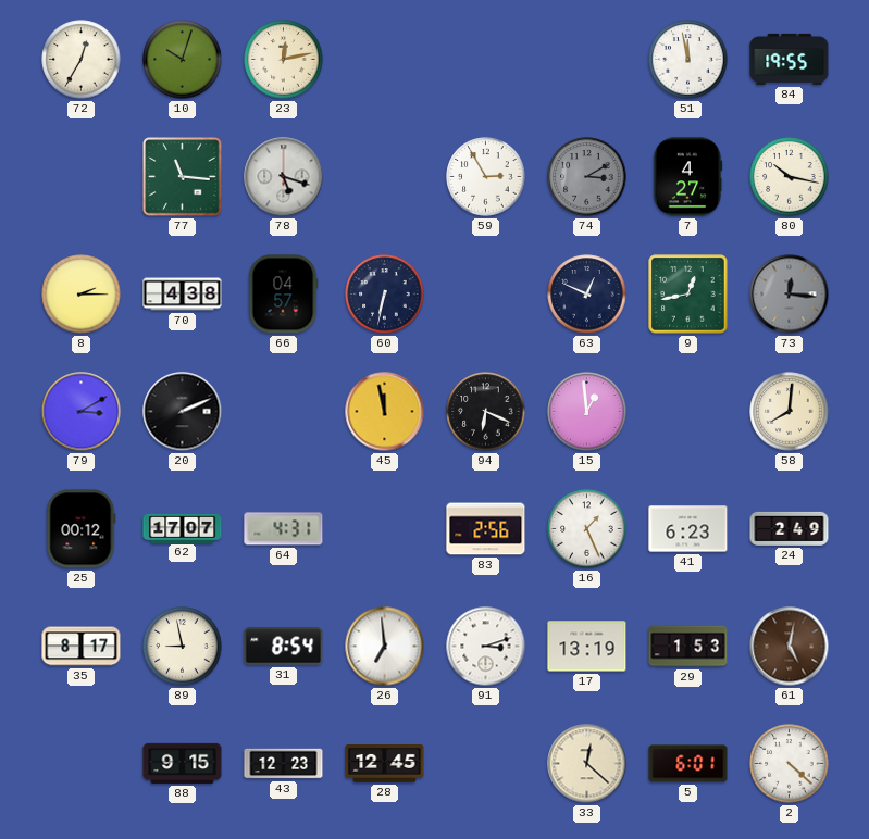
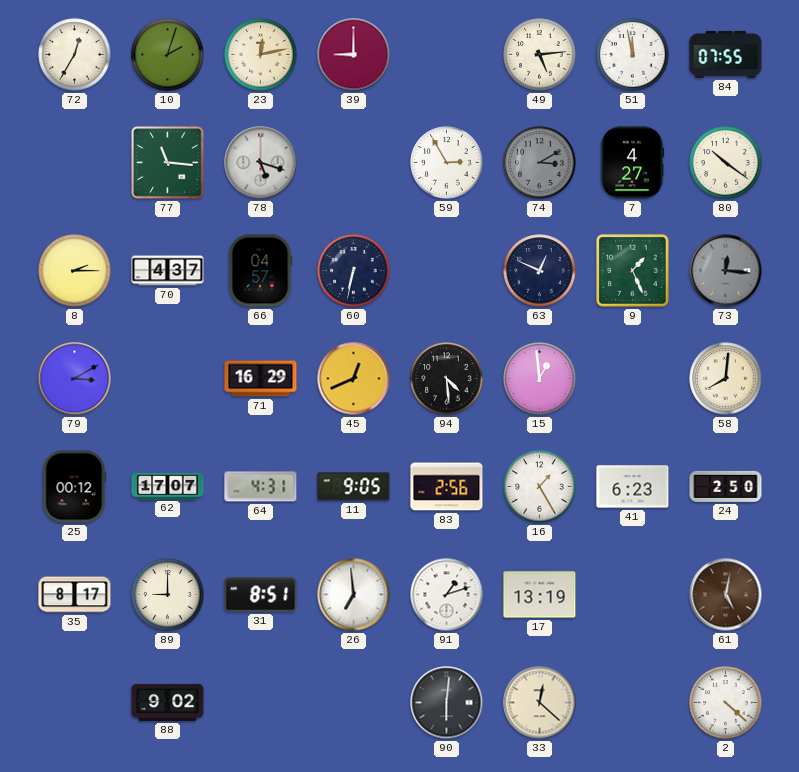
10: 10:03 -> 2:03
39: none -> 9:00
49: none -> 5:14
84: 19:55 -> 07:55
80: 10:17 -> 10:21
70: 4:38 -> 4:37
9: 12:43 -> 1:26
20: 2:11 -> none
71: none -> 16:29
45: 11:58 -> 12:41
94: 6:19 -> 4:29
11: none -> 9:05
16: 1:26 -> 1:25
24: 2:49 -> 2:50
89: 8:58 -> 9:00
31: 8:54 -> 8:51
91: 3:12 -> 1:12
29: 1:53 -> none
88: 9:15 -> 9:02
43: 12:23 -> none
28: 12:45 -> none
90: none -> 6:01
5: 6:01 -> none
